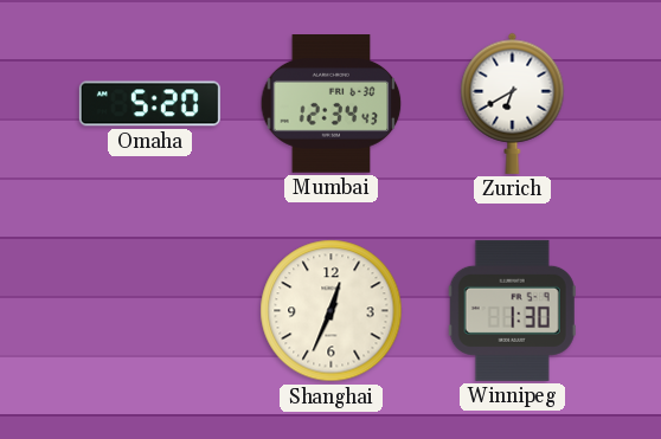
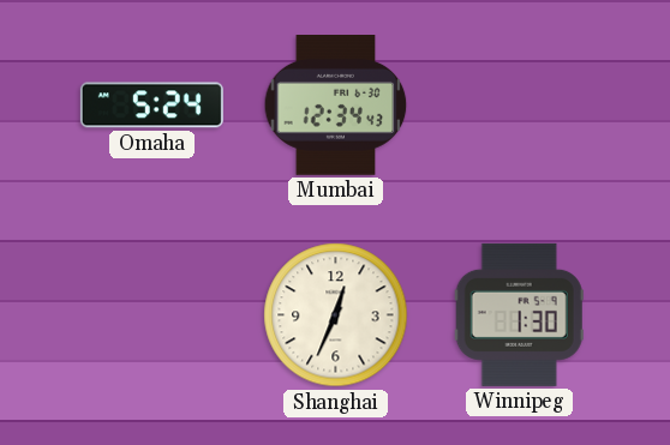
Omaha: 5:20 -> 5:24
Zurich: 6:40 -> none
